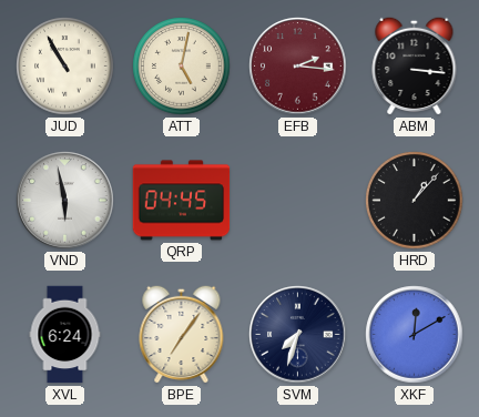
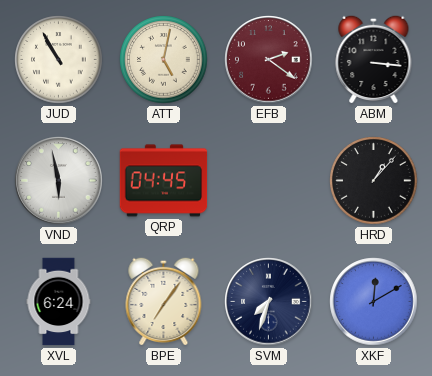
EFB: 2:16 -> 2:21
